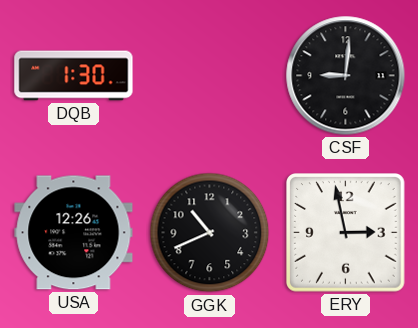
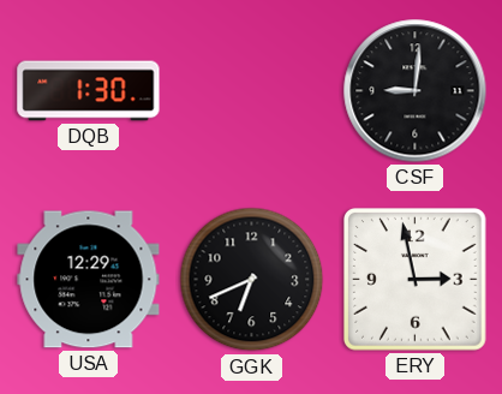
USA: 12:26 -> 12:29
GGK: 10:41 -> 6:41
